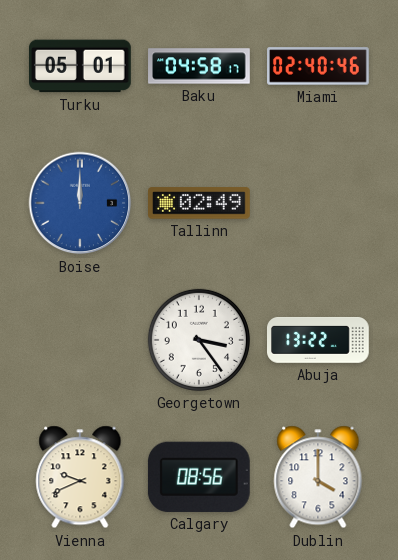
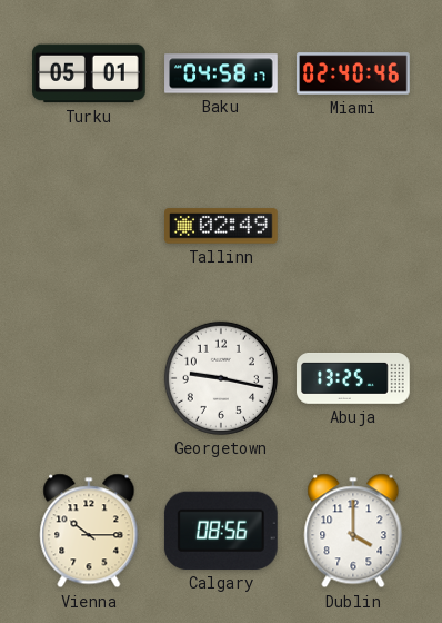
Boise: 12:00 -> none
Georgetown: 3:24 -> 9:17
Abuja: 13:22 -> 13:25
Vienna: 9:41 -> 10:15
